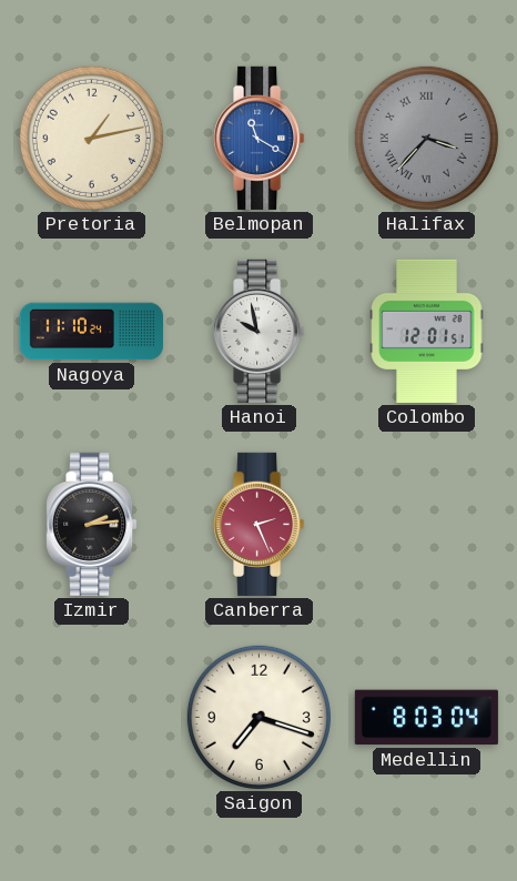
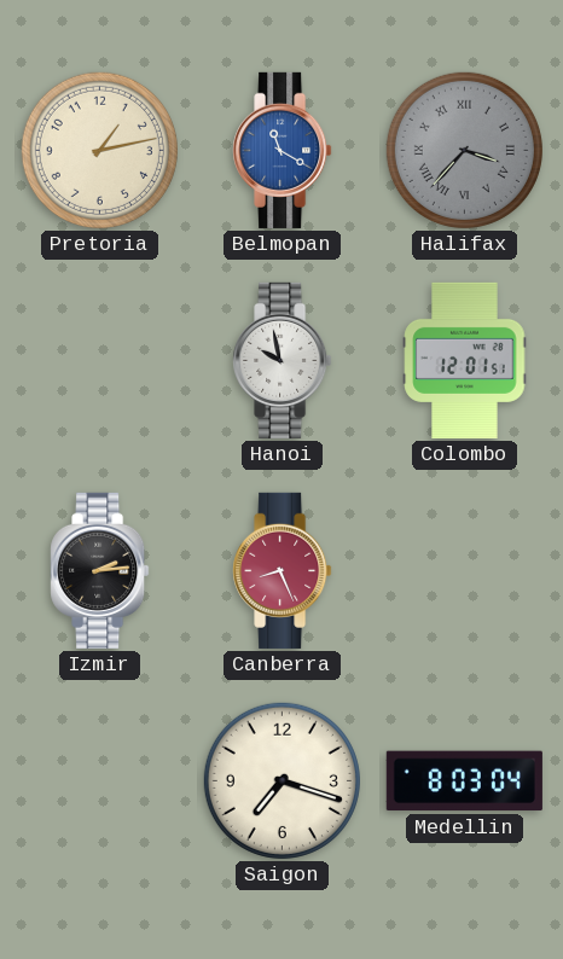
Nagoya: 11:10 -> none
Canberra: 2:26 -> 8:26
